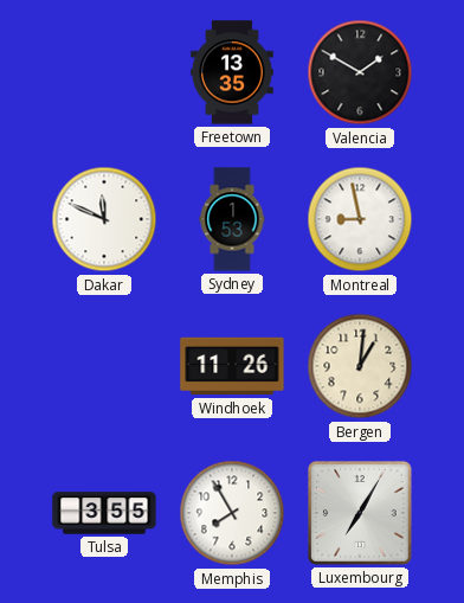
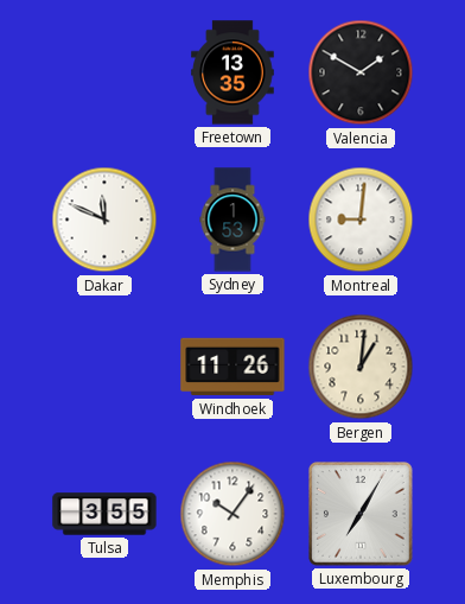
Montreal: 8:58 -> 9:01
Memphis: 7:55 -> 10:06
